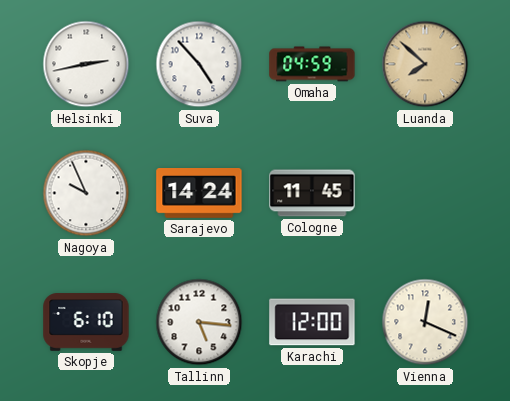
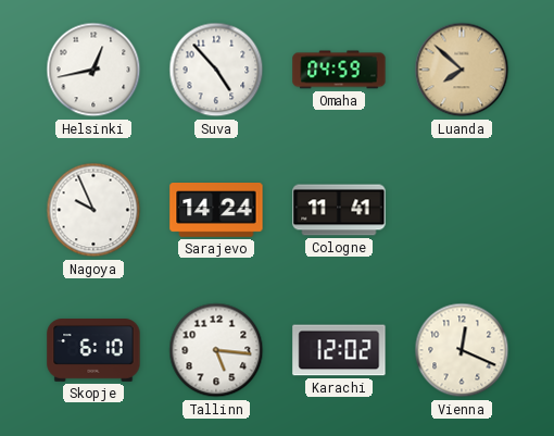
Helsinki: 2:43 -> 12:43
Cologne: 11:45 -> 11:41
Karachi: 12:00 -> 12:02
